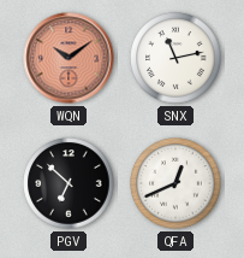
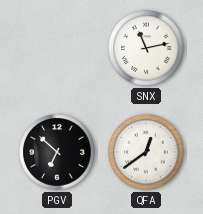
WQN: 10:09 -> none
QFA: 12:41 -> 12:39
